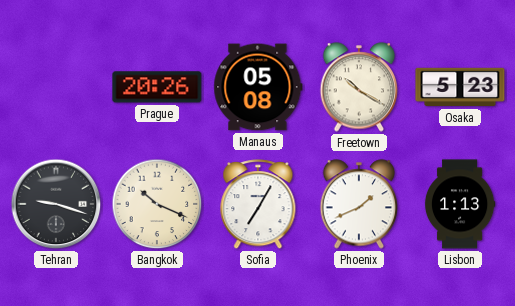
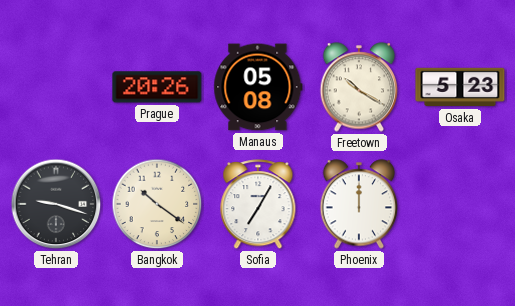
Bangkok: 10:19 -> 10:21
Phoenix: 1:41 -> 12:00
Lisbon: 1:13 -> none
